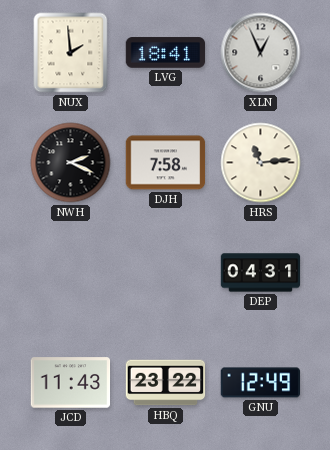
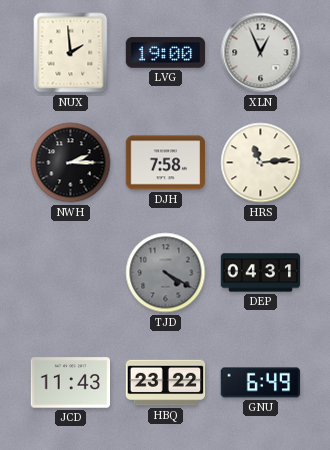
LVG: 18:41 -> 19:00
NWH: 2:19 -> 2:15
TJD: none -> 4:20
GNU: 12:49 -> 6:49
